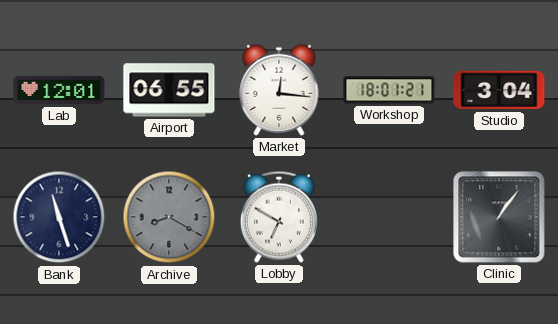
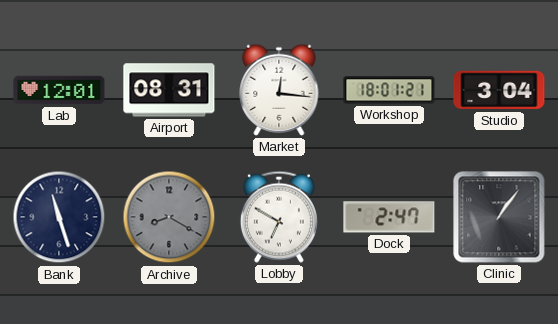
Airport: 06:55 -> 08:31
Dock: none -> 2:47
